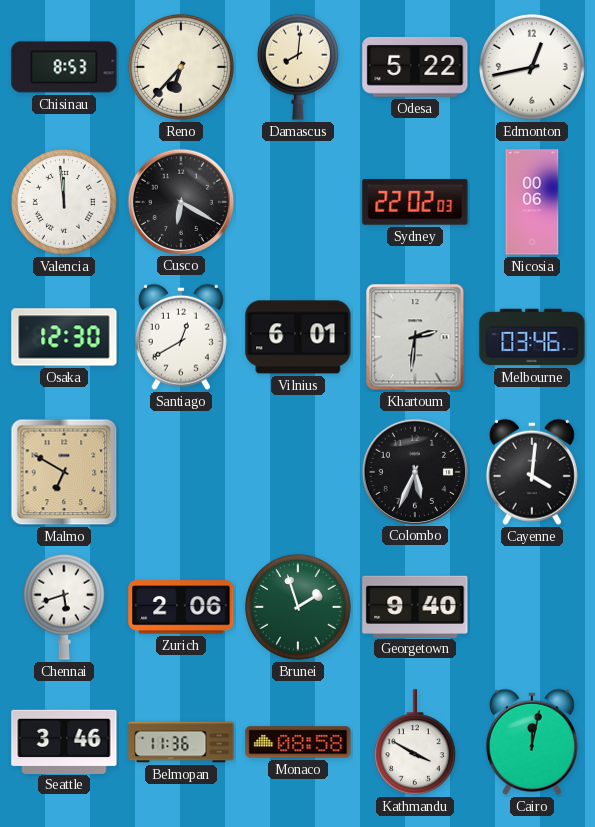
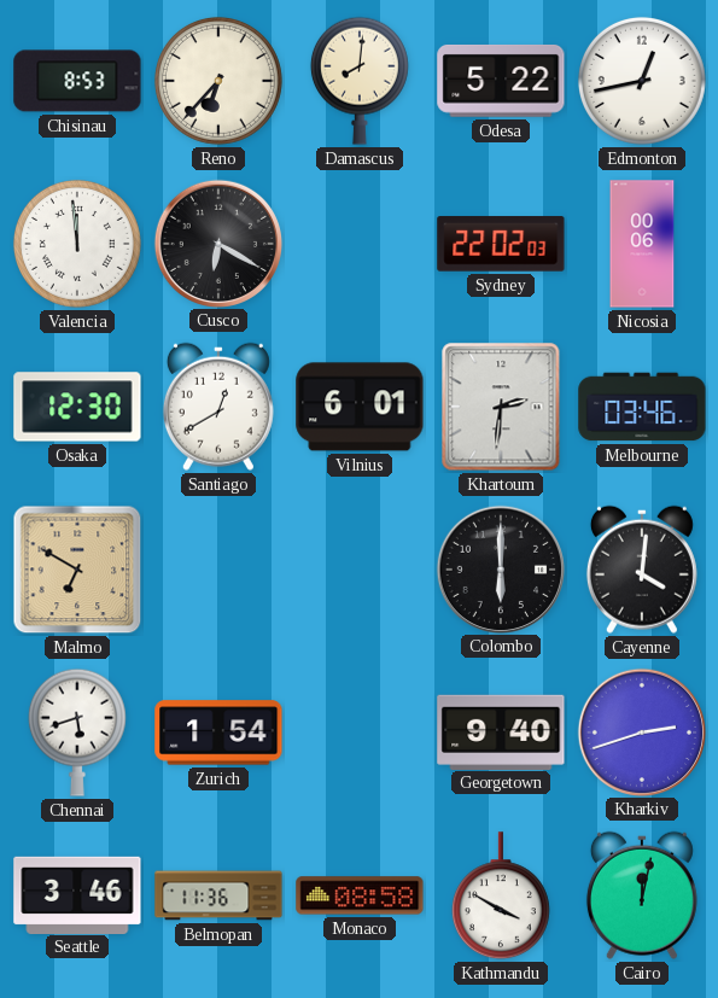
Colombo: 5:34 -> 6:00
Zurich: 2:06 -> 1:54
Brunei: 1:57 -> none
Kharkiv: none -> 2:42
